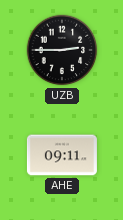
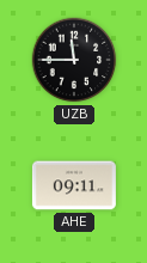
UZB: 2:45 -> 11:45
